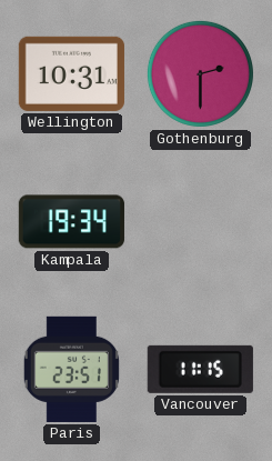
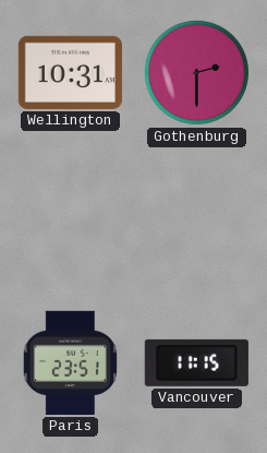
Kampala: 19:34 -> none
